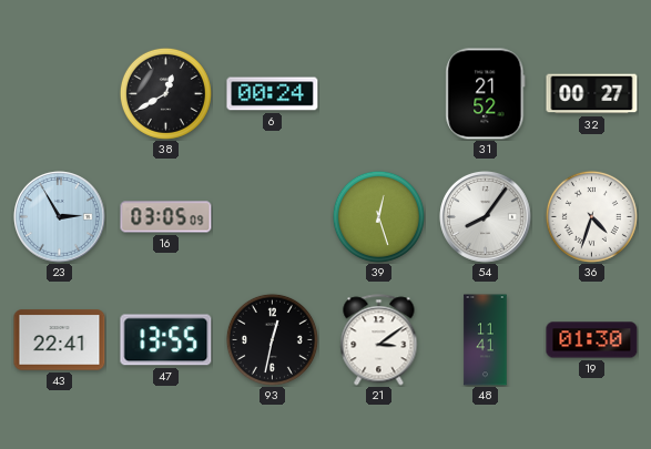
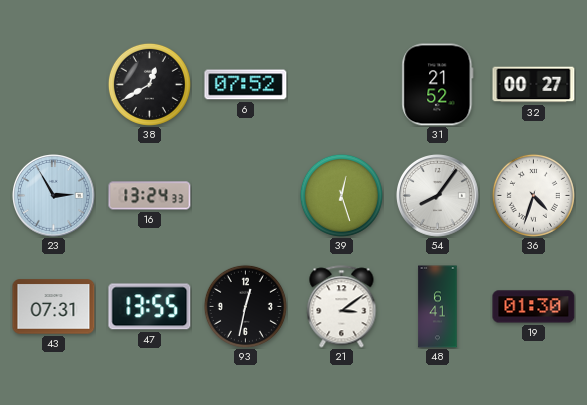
6: 00:24 -> 07:52
16: 03:05 -> 13:24
43: 22:41 -> 07:31
48: 11:41 -> 6:41
